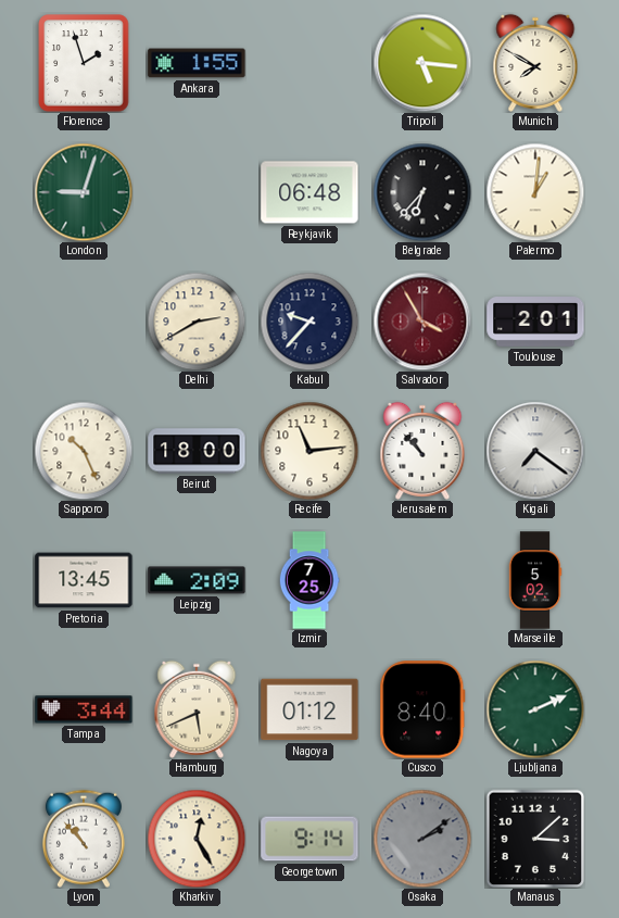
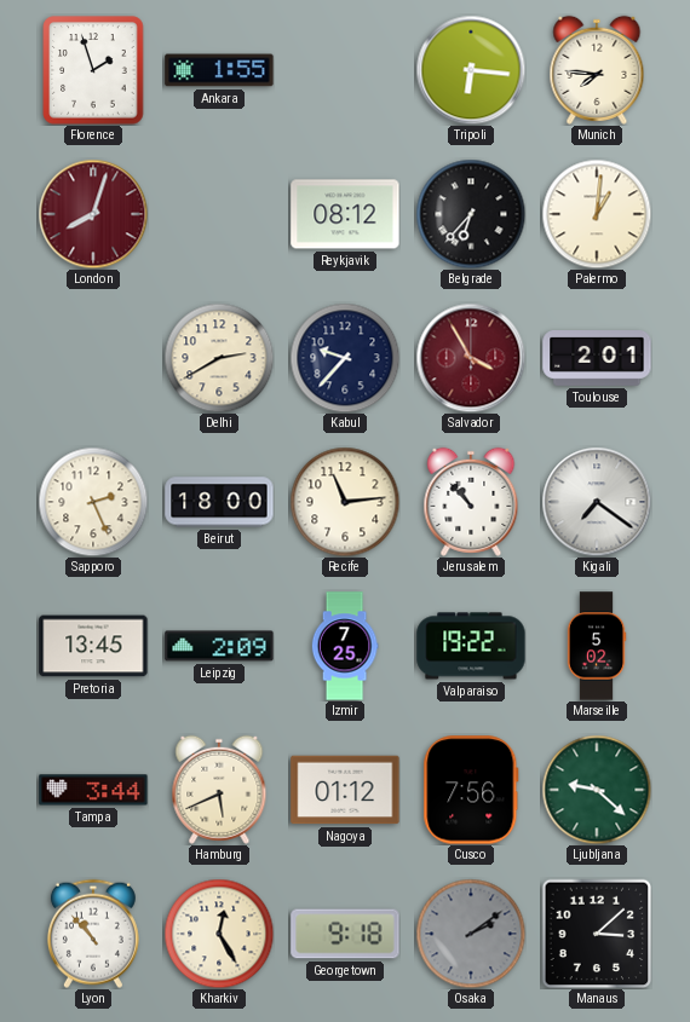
Tripoli: 5:16 -> 6:16
Munich: 7:50 -> 7:46
London: 9:03 -> 8:03
London dial: green -> burgundy
Reykjavik: 06:48 -> 08:12
Sapporo: 10:26 -> 2:26
Valparaiso: none -> 19:22
Cusco: 8:40 -> 7:56
Ljubljana: 2:11 -> 9:22
Georgetown: 9:14 -> 9:18
